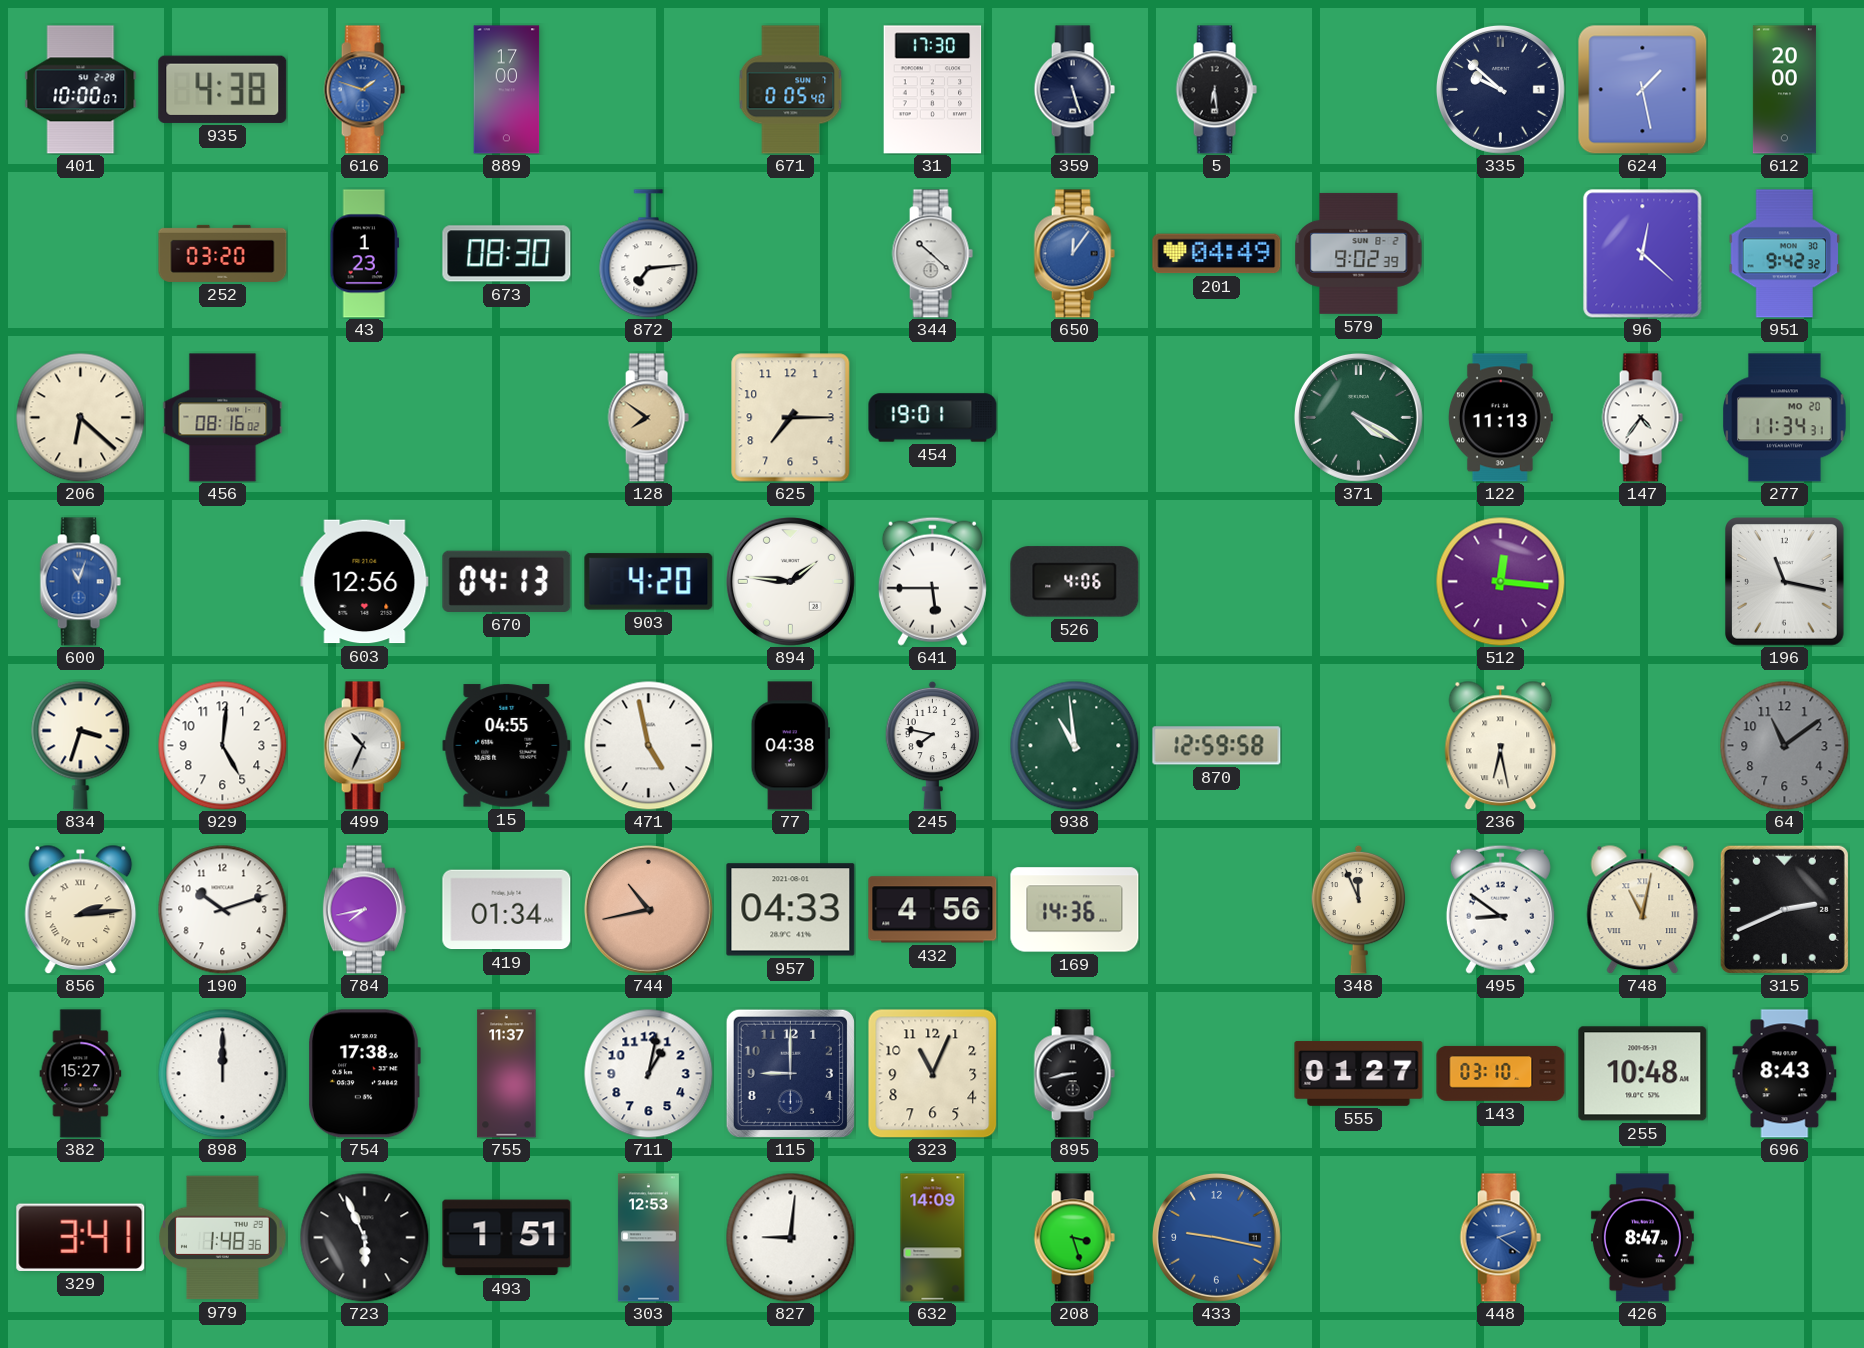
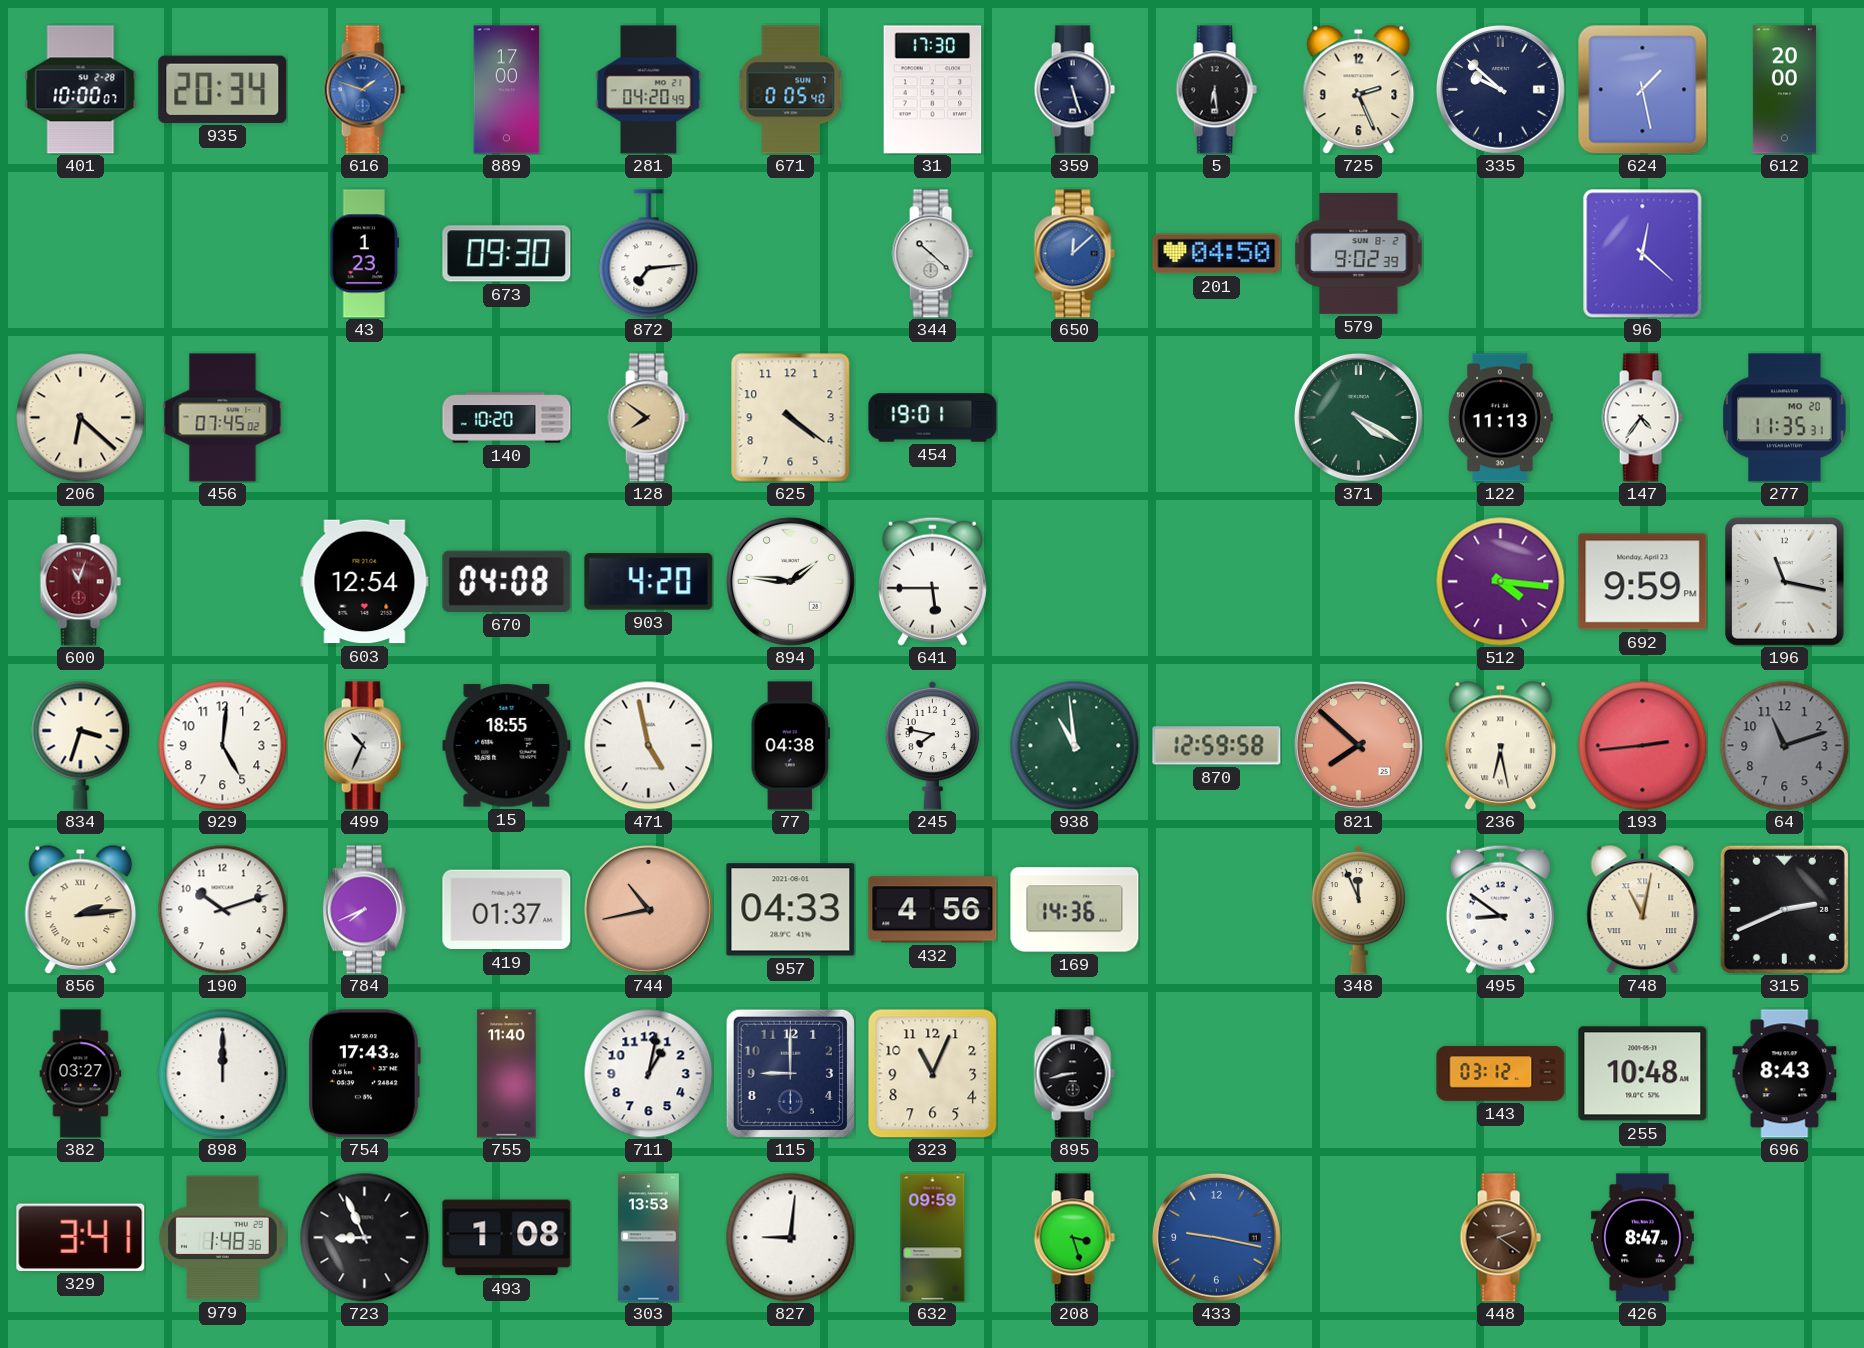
935: 4:38 -> 20:34
281: none -> 04:20
725: none -> 2:26
252: 03:20 -> none
673: 08:30 -> 09:30
650: 12:06 -> 12:08
201: 04:49 -> 04:50
951: 9:42 -> none
456: 08:16 -> 07:45
140: none -> 10:20
625: 7:15 -> 4:21
277: 11:34 -> 11:35
600 dial: blue -> burgundy
603: 12:56 -> 12:54
670: 04:13 -> 04:08
526: 4:06 -> none
512: 12:16 -> 4:16
692: none -> 9:59
15: 04:55 -> 18:55
821: none -> 7:52
193: none -> 2:44
64: 11:09 -> 11:12
784: 7:43 -> 7:41
419: 01:34 -> 01:37
382: 15:27 -> 03:27
754: 17:38 -> 17:43
755: 11:37 -> 11:40
555: 01:27 -> none
143: 03:10 -> 03:12
723: 5:56 -> 8:56
493: 1:51 -> 1:08
303: 12:53 -> 13:53
632: 14:09 -> 09:59
448 dial: blue -> brown
